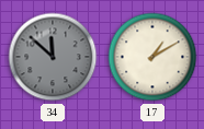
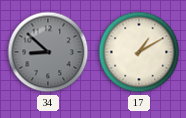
34: 11:52 -> 8:52
